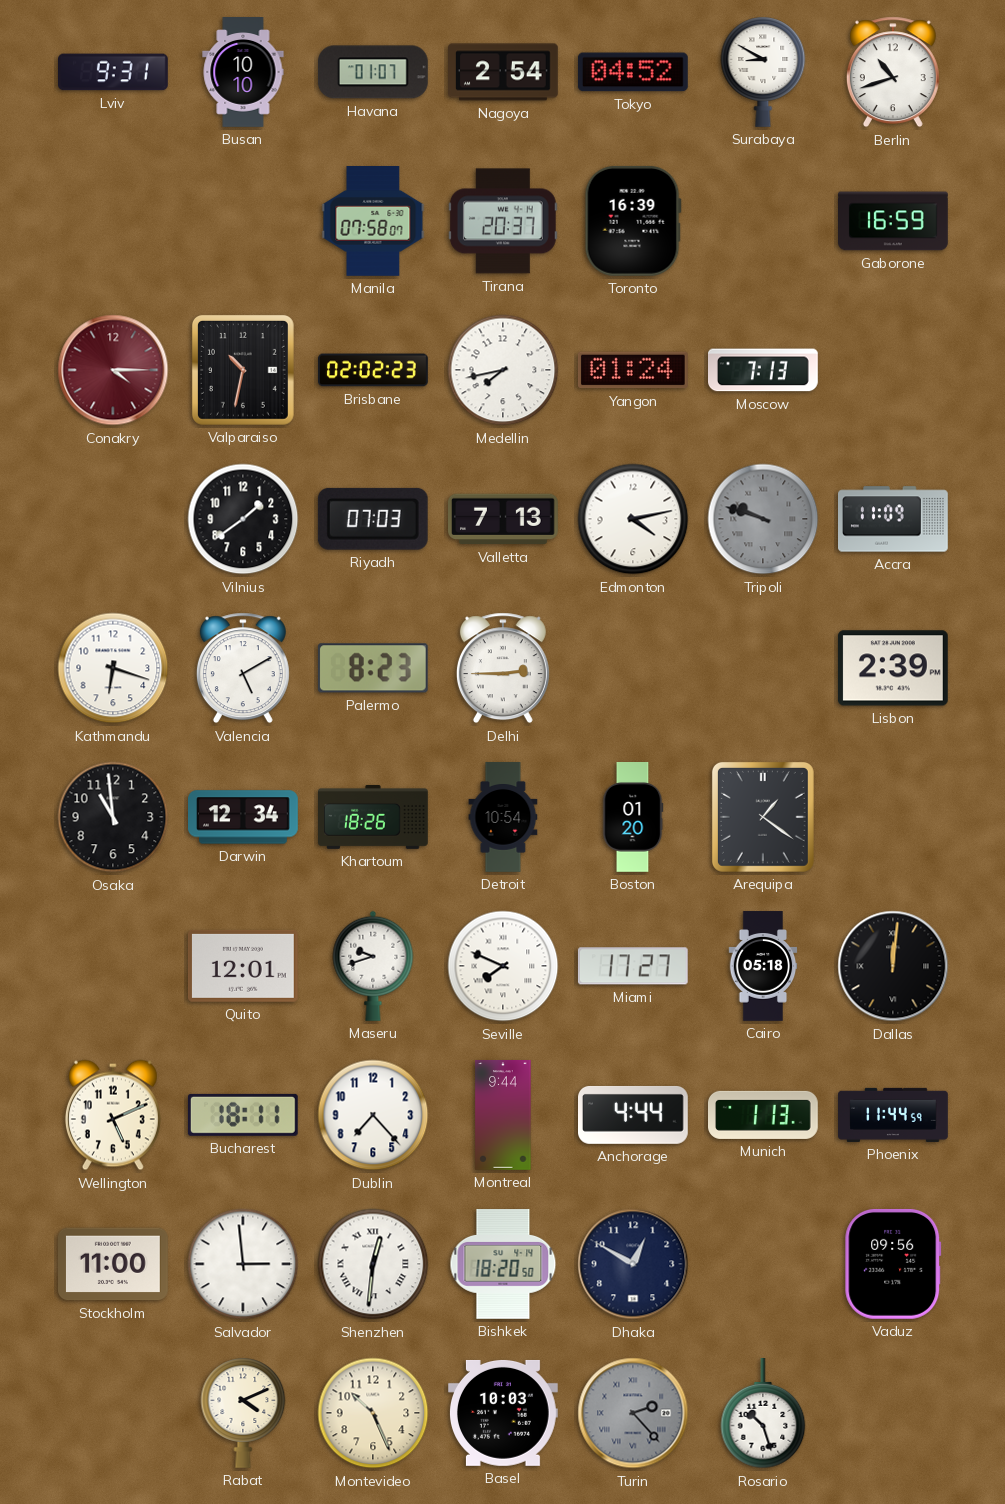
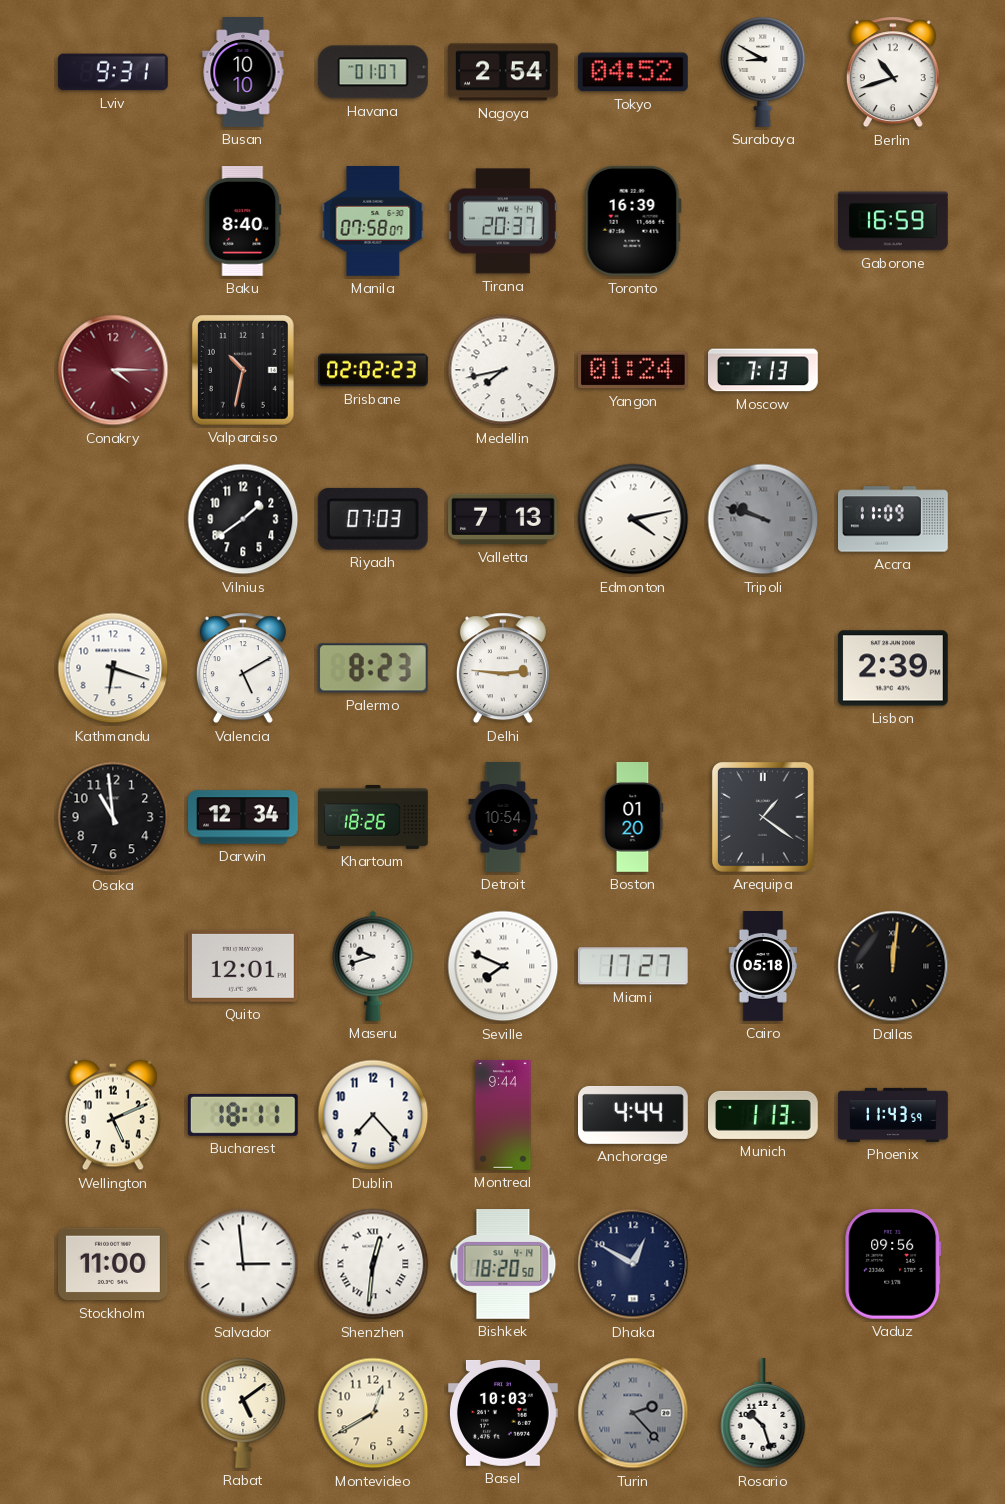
Baku: none -> 8:40
Delhi: 2:45 -> 2:46
Phoenix: 11:44 -> 11:43
Rabat: 4:11 -> 5:09
Montevideo: 10:26 -> 12:40
